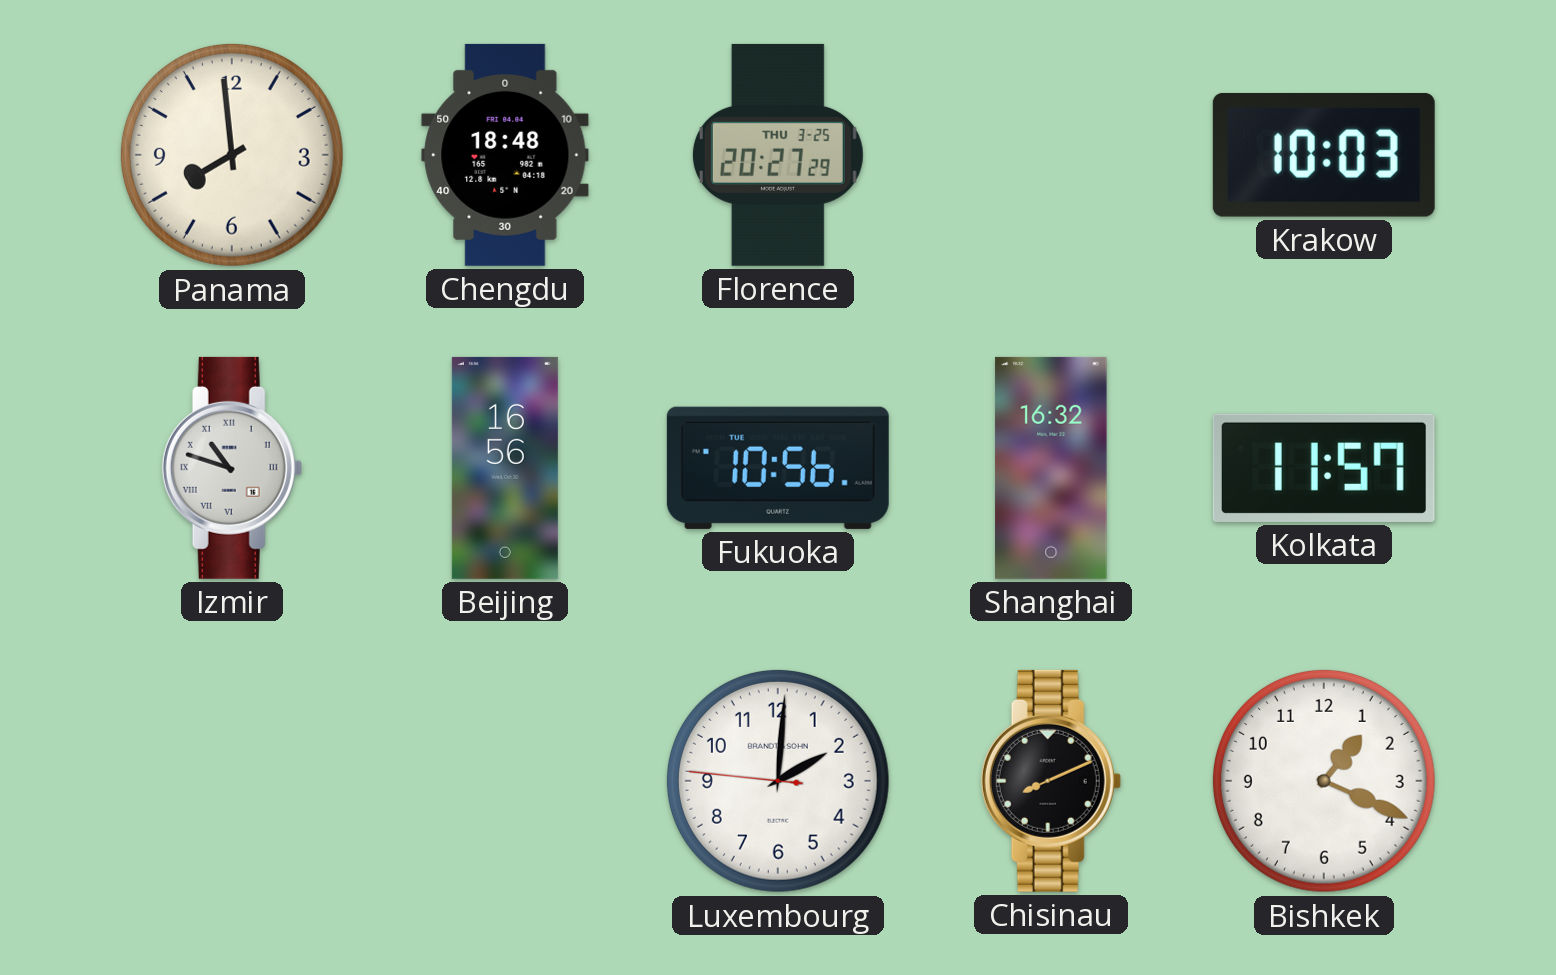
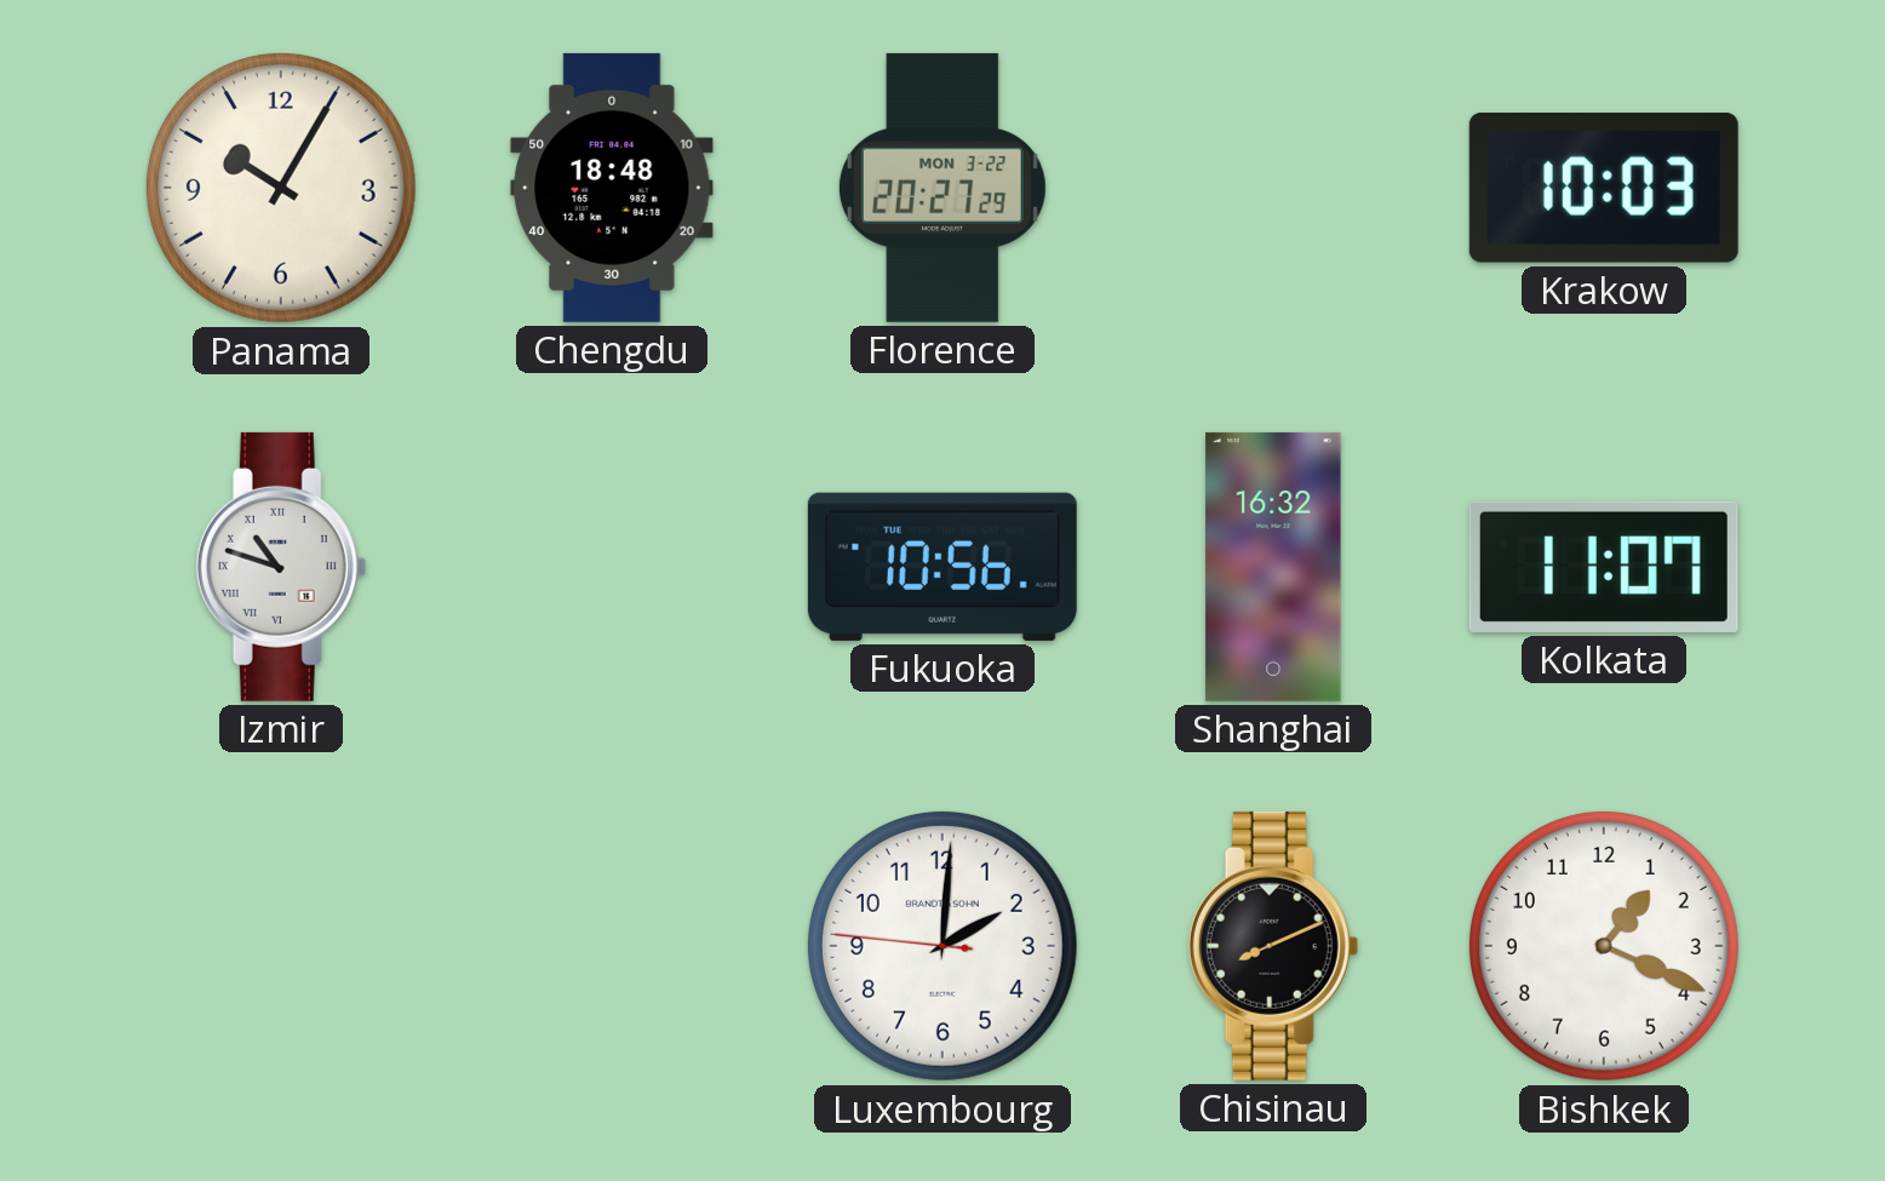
Panama: 7:59 -> 10:05
Florence date: THU 3-25 -> MON 3-22
Beijing: 16:56 -> none
Kolkata: 11:57 -> 11:07
